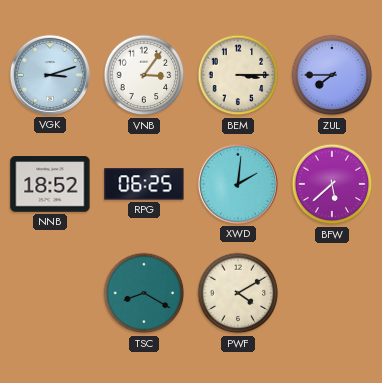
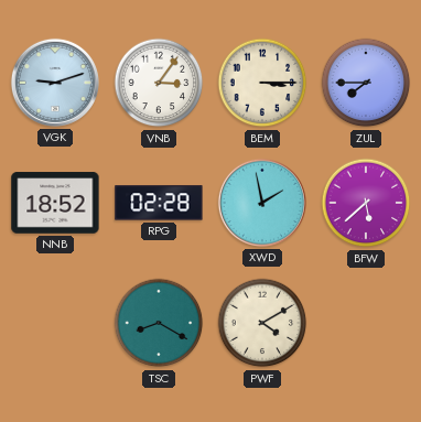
VGK: 3:12 -> 9:12
RPG: 06:25 -> 02:28
XWD: 2:01 -> 1:58
